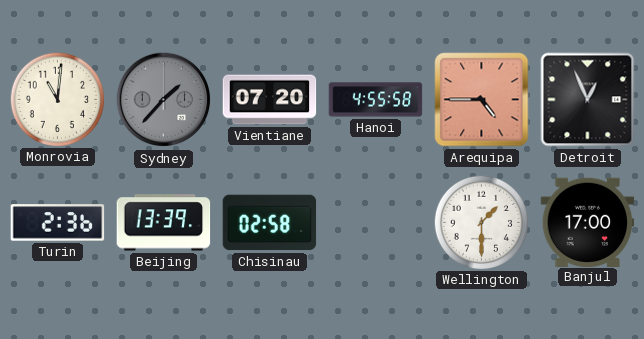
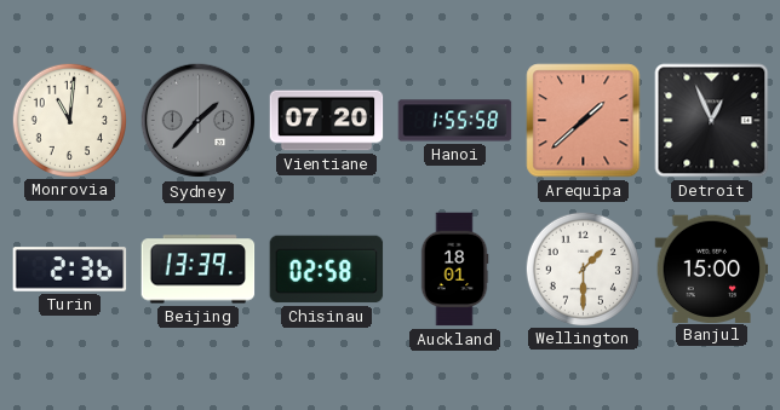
Hanoi: 4:55 -> 1:55
Arequipa: 4:45 -> 1:38
Auckland: none -> 18:01
Banjul: 17:00 -> 15:00
